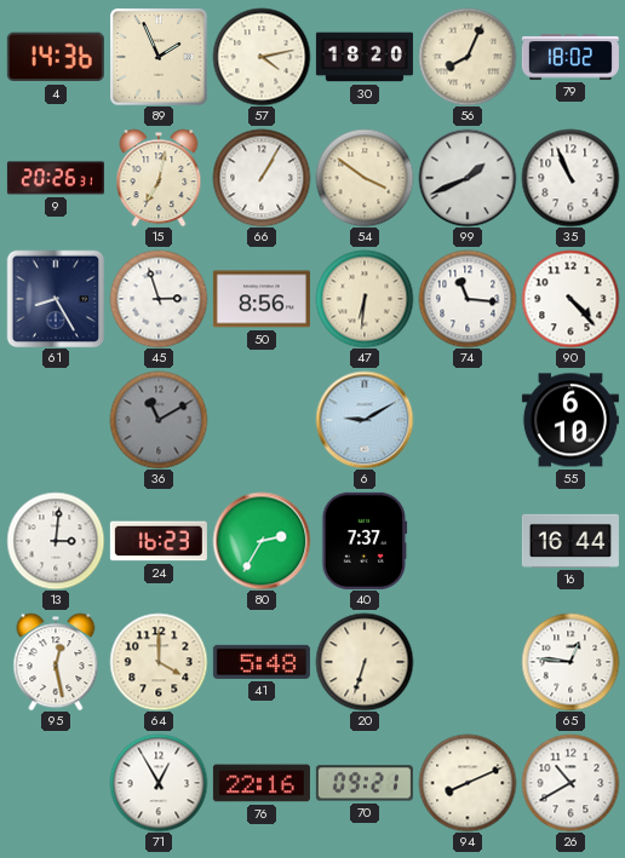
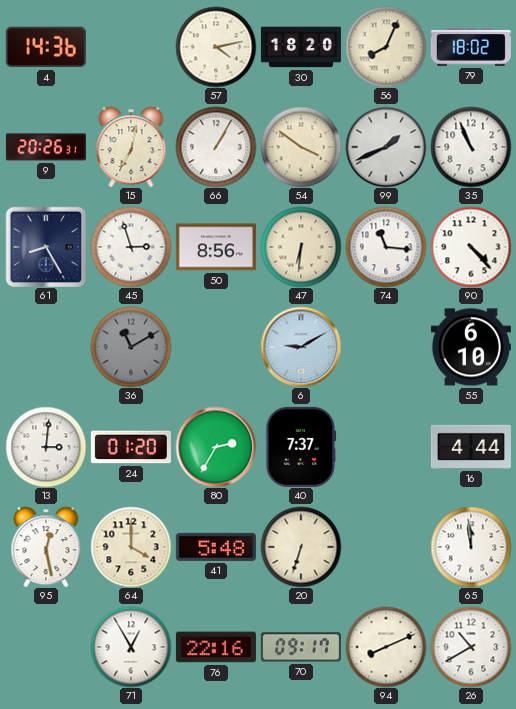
89: 1:56 -> none
24: 16:23 -> 01:20
16: 16:44 -> 4:44
65: 12:46 -> 11:59
70: 09:21 -> 09:17
